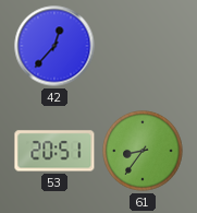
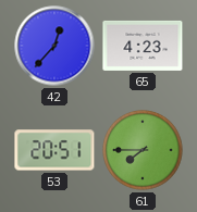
65: none -> 4:23
61: 8:36 -> 7:45
